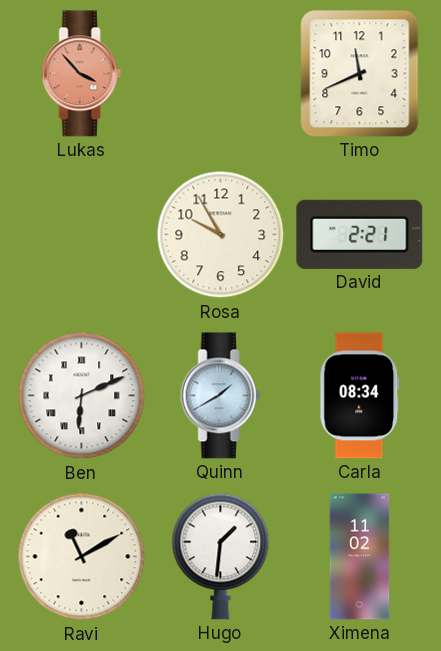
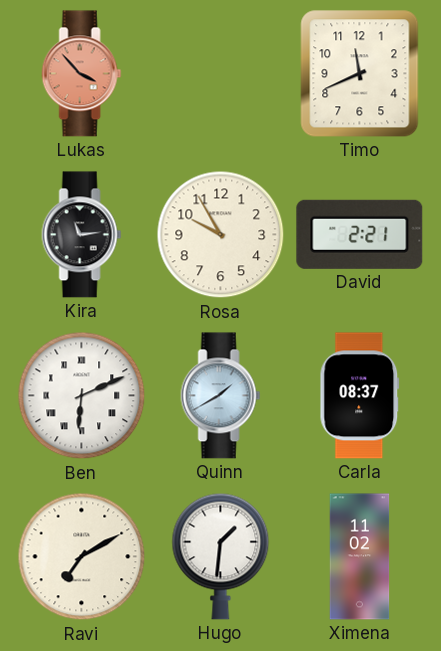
Kira: none -> 11:14
Carla: 08:34 -> 08:37
Ravi: 11:10 -> 7:10
